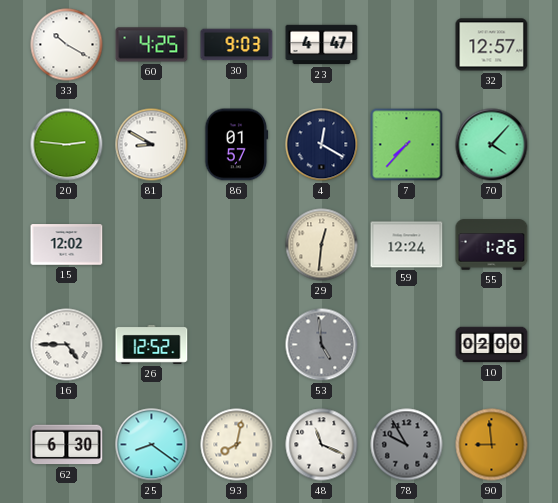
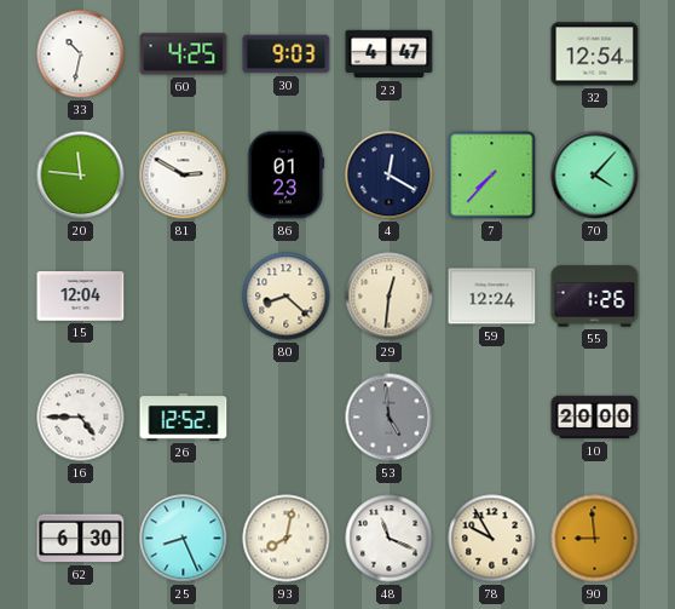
33: 10:20 -> 10:32
32: 12:57 -> 12:54
20: 2:46 -> 11:46
81: 8:50 -> 2:50
86: 01:57 -> 01:23
15: 12:02 -> 12:04
80: none -> 8:22
10: 02:00 -> 20:00
25: 8:21 -> 8:26
78 dial: grey -> cream
